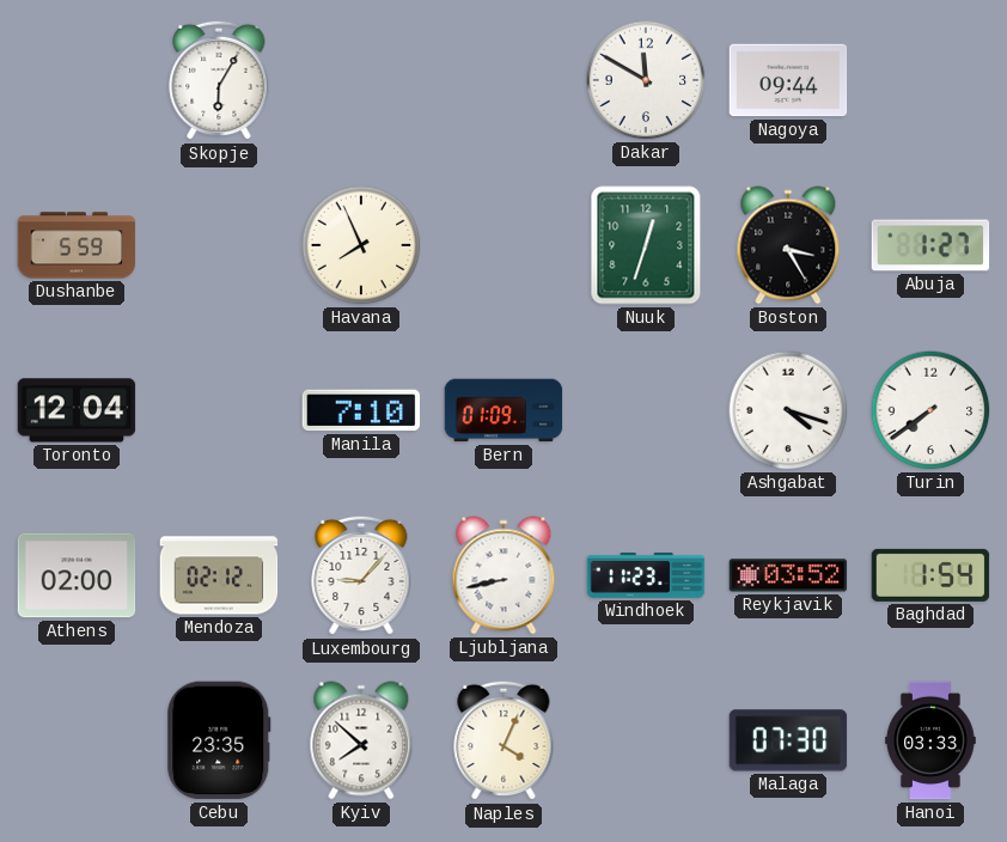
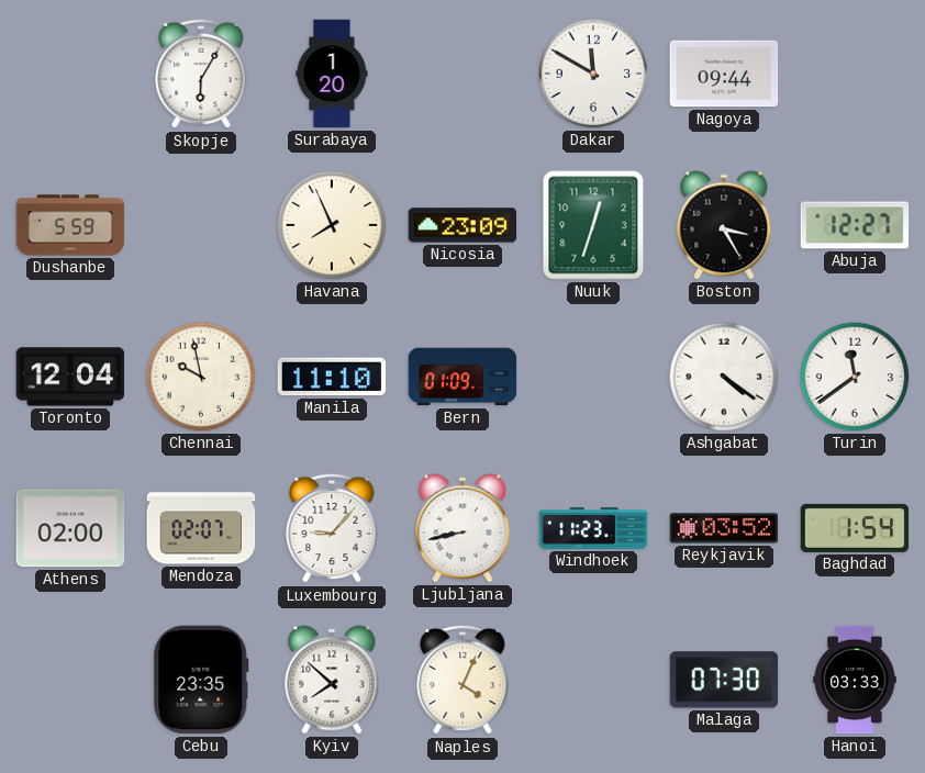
Surabaya: none -> 1:20
Nicosia: none -> 23:09
Abuja: 1:27 -> 12:27
Chennai: none -> 9:58
Manila: 7:10 -> 11:10
Ashgabat: 4:18 -> 4:21
Turin: 7:39 -> 11:39
Mendoza: 02:12 -> 02:07
